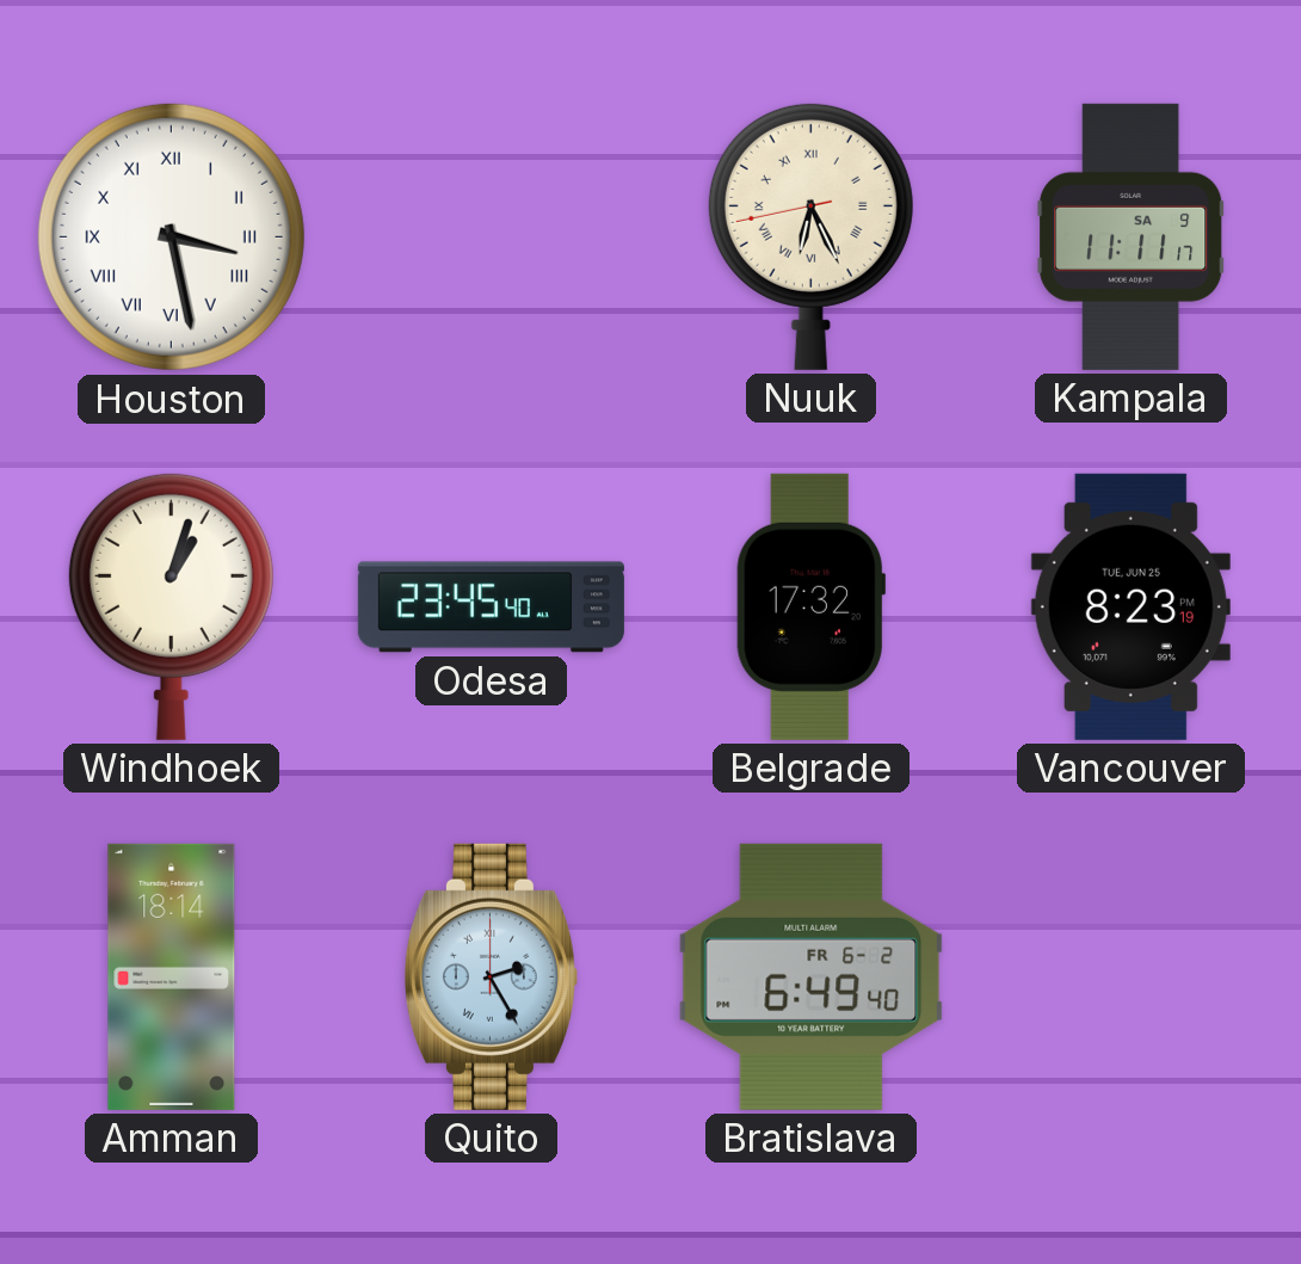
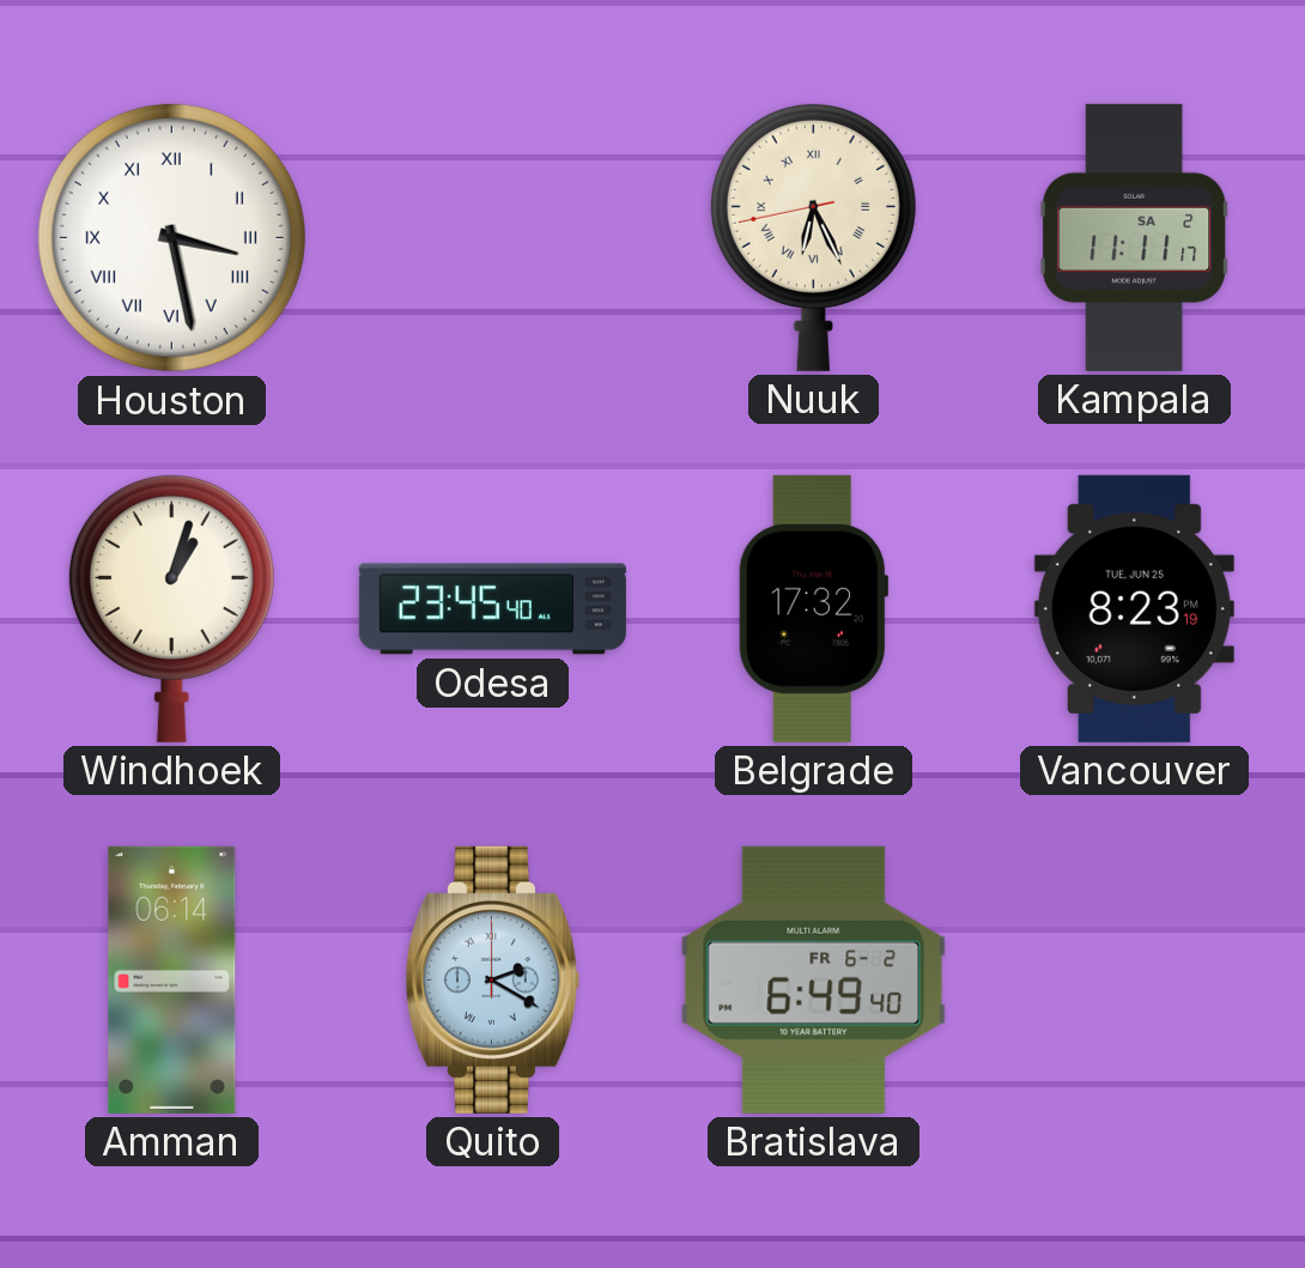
Kampala date: SA 9 -> SA 2
Amman: 18:14 -> 06:14
Quito: 2:25 -> 2:20
